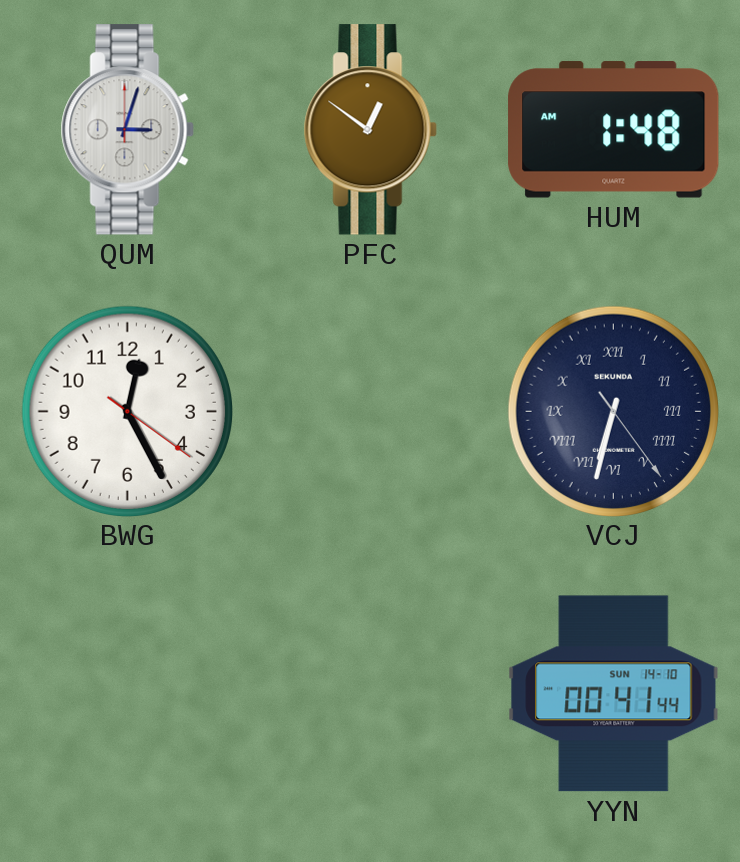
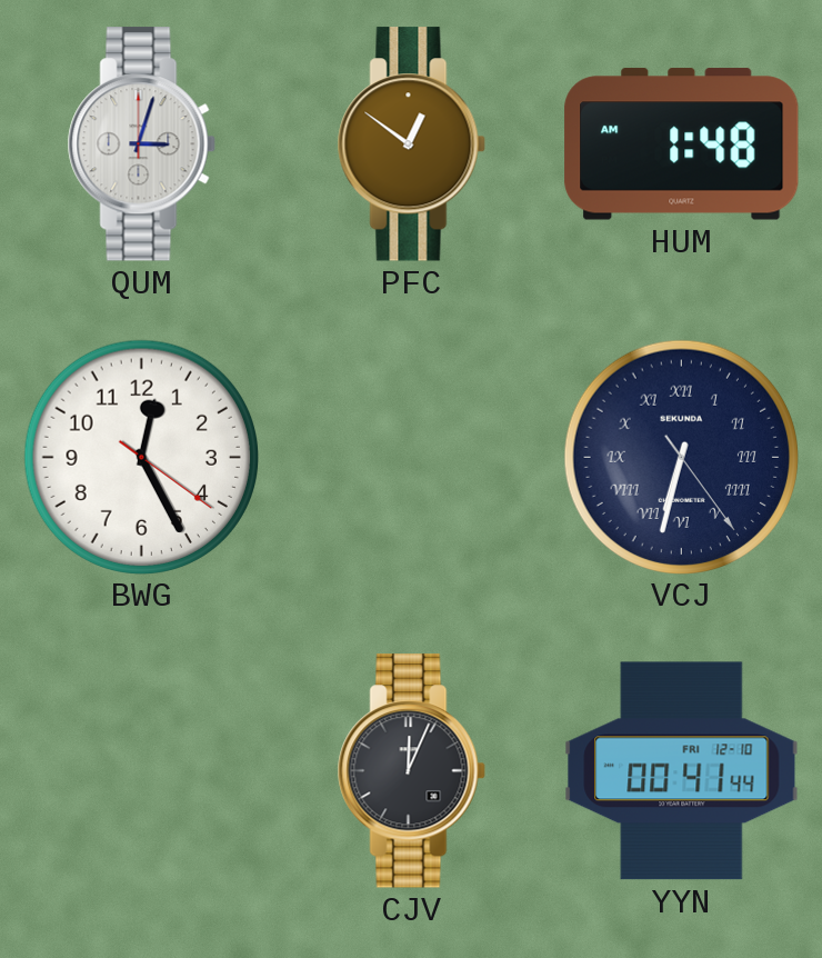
CJV: none -> 12:04
YYN date: SUN 14-10 -> FRI 12-10
